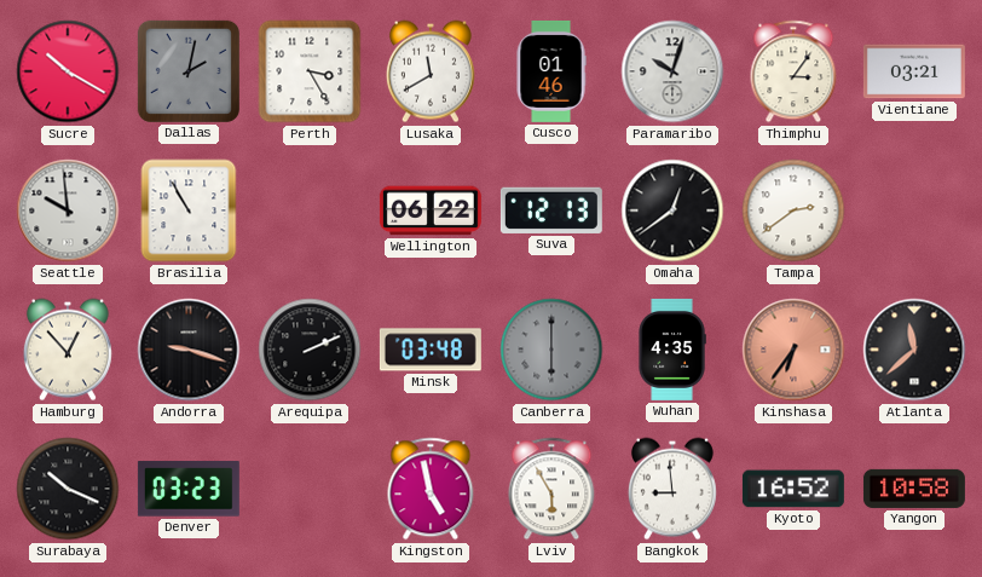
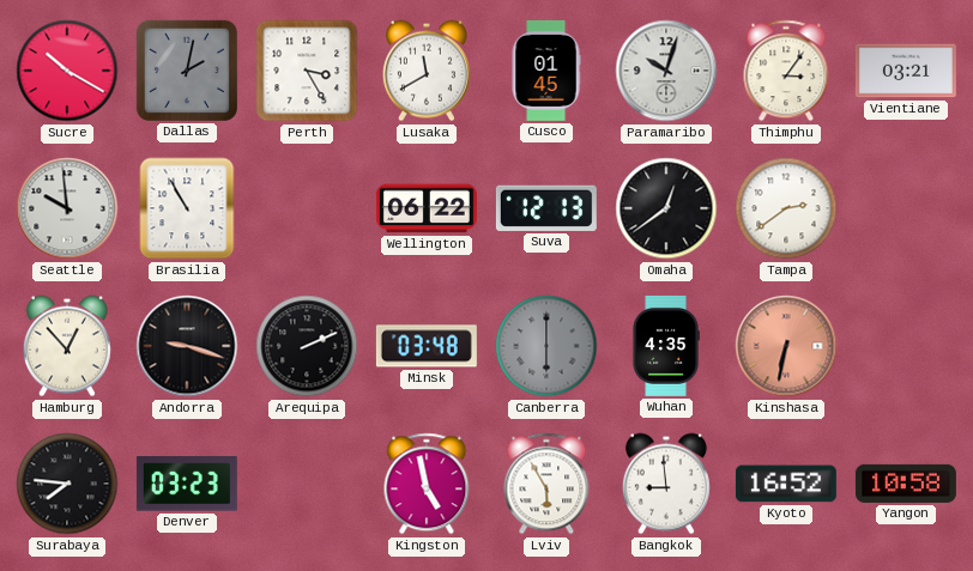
Cusco: 01:46 -> 01:45
Kinshasa: 6:36 -> 6:32
Atlanta: 11:38 -> none
Surabaya: 10:19 -> 7:46
